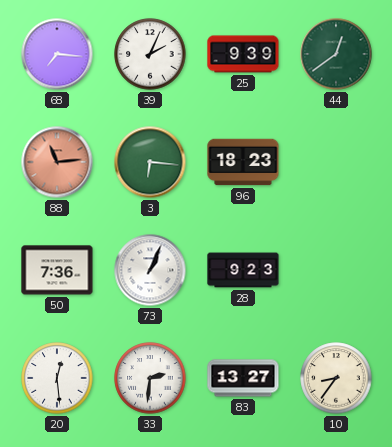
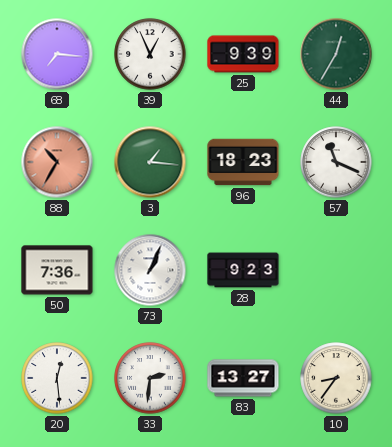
39: 2:04 -> 12:56
44: 12:39 -> 12:35
88: 11:14 -> 10:35
3: 6:16 -> 1:16
57: none -> 11:19
